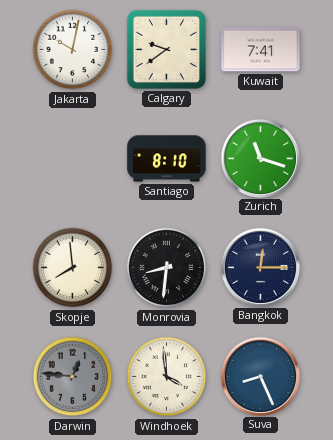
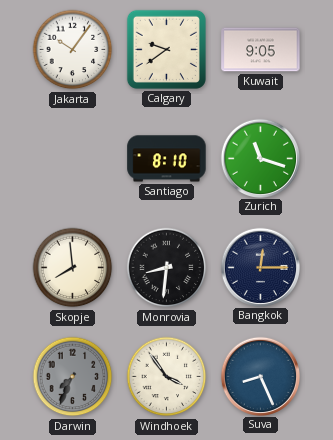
Jakarta: 10:02 -> 10:06
Kuwait: 7:41 -> 9:05
Darwin: 12:46 -> 7:34
Windhoek: 3:59 -> 3:54
